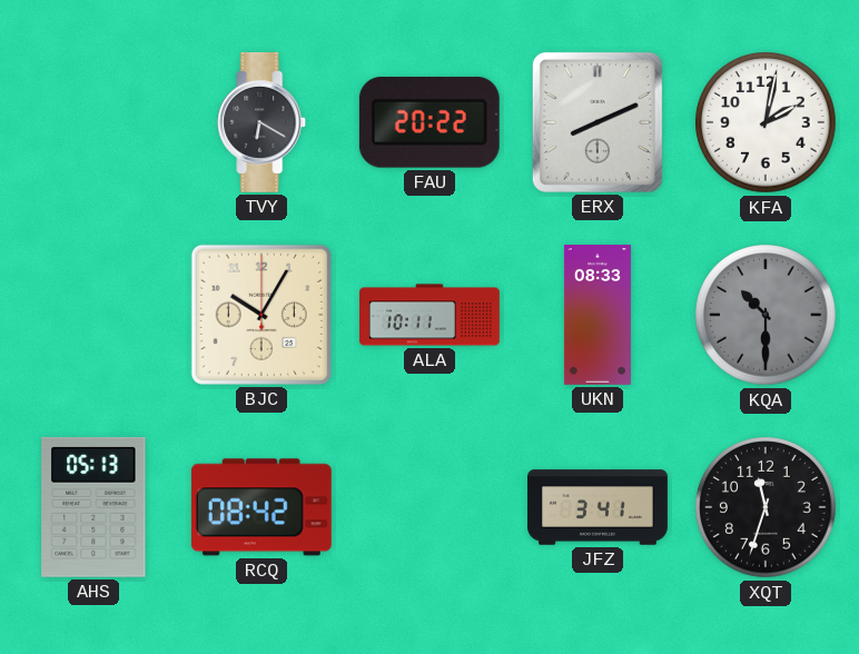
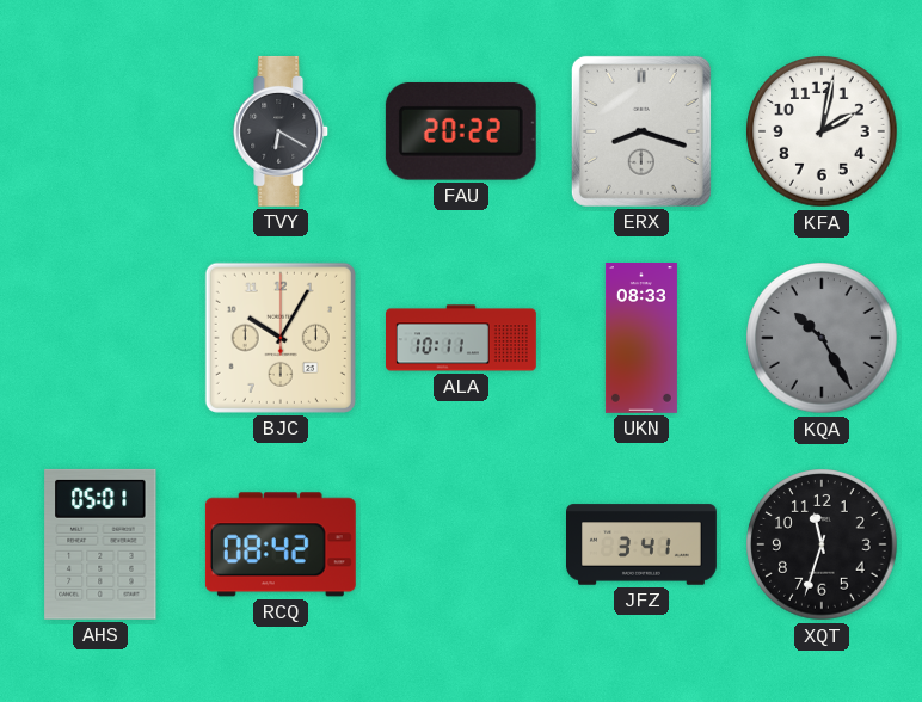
ERX: 8:11 -> 8:18
KQA: 10:30 -> 10:25
AHS: 05:13 -> 05:01
